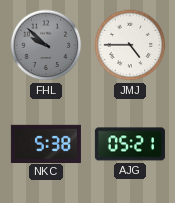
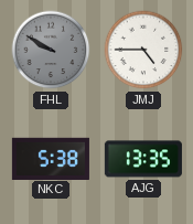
FHL: 9:52 -> 9:50
AJG: 05:21 -> 13:35
